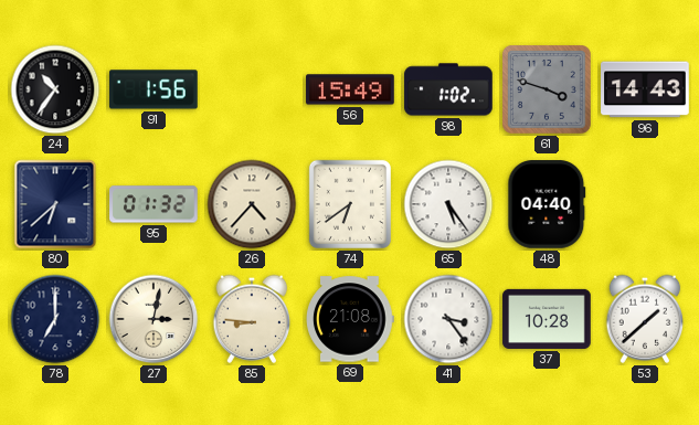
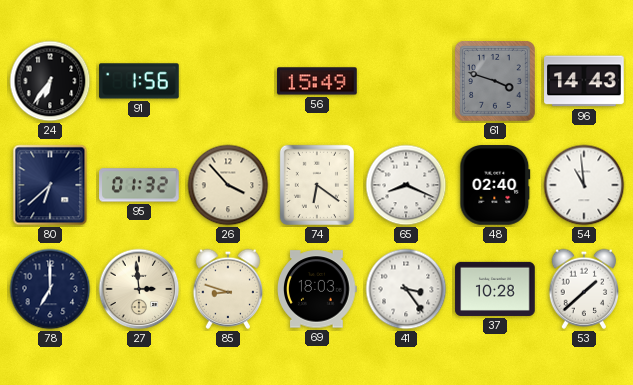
24: 10:36 -> 6:36
98: 1:02 -> none
26: 4:37 -> 3:53
74: 6:39 -> 6:21
65: 5:24 -> 8:19
48: 04:40 -> 02:40
54: none -> 10:59
27: 3:02 -> 2:59
85: 8:46 -> 8:48
69: 21:08 -> 18:03
